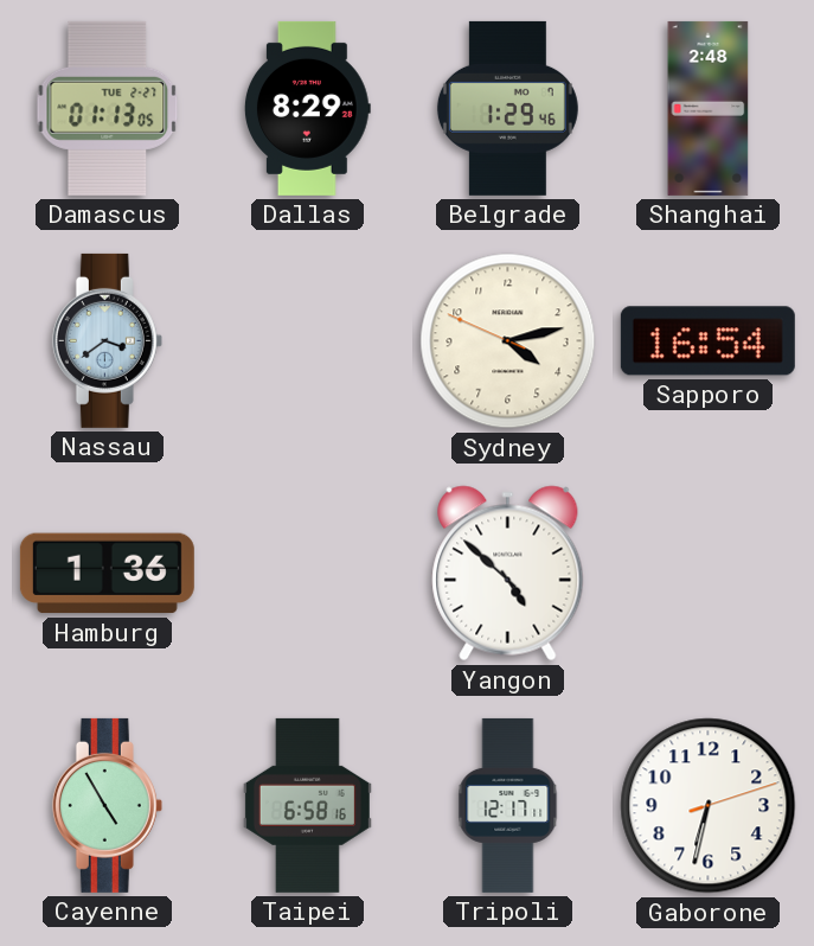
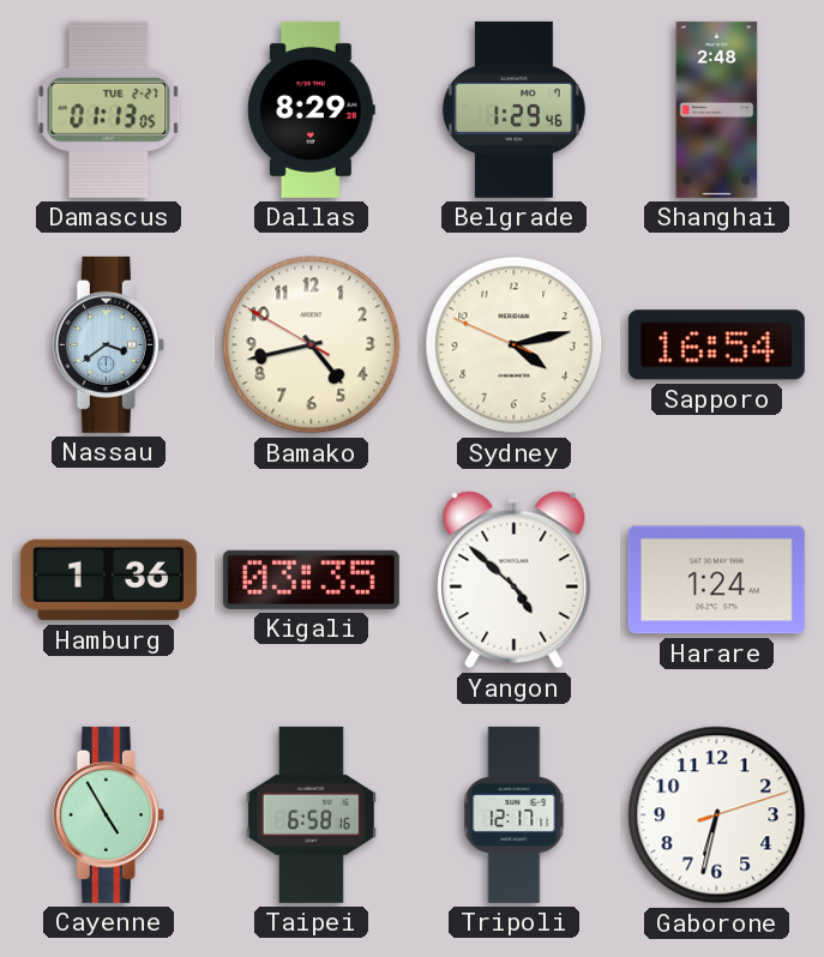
Bamako: none -> 4:42
Kigali: none -> 03:35
Harare: none -> 1:24
